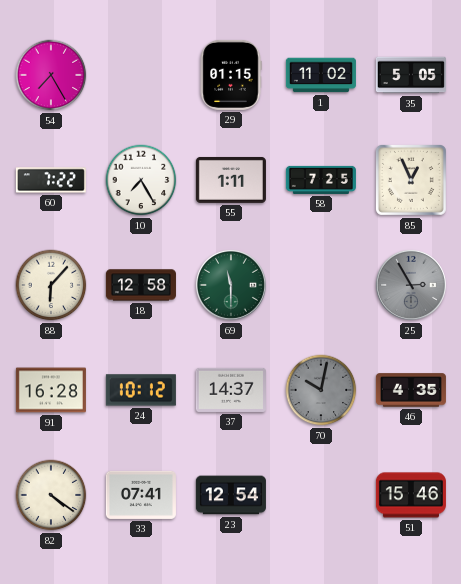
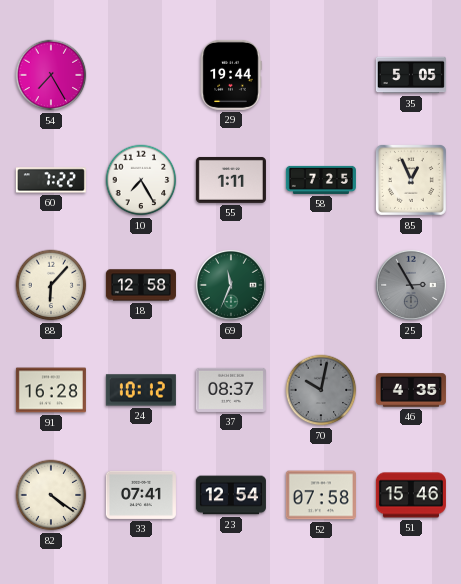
29: 01:15 -> 19:44
1: 11:02 -> none
69: 11:30 -> 11:34
37: 14:37 -> 08:37
52: none -> 07:58
